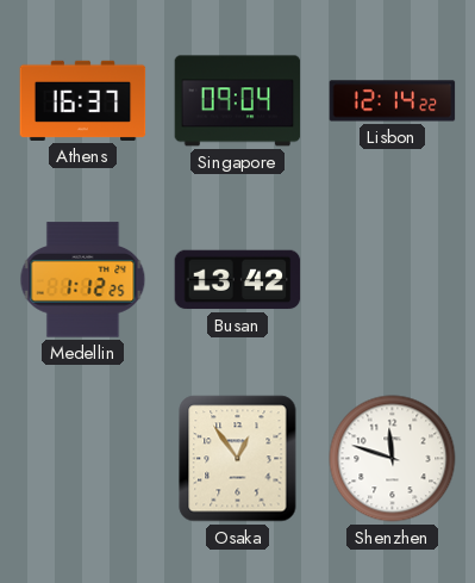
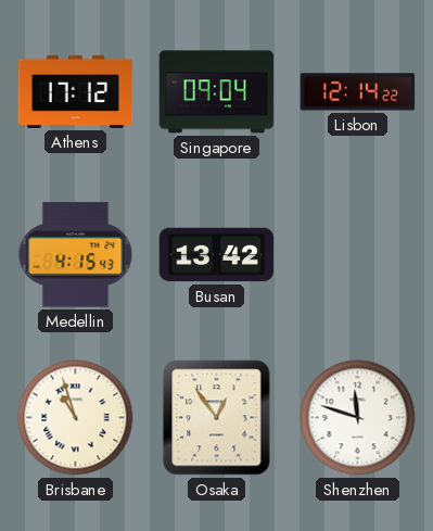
Athens: 16:37 -> 17:12
Medellin: 1:12 -> 4:15
Brisbane: none -> 10:57
